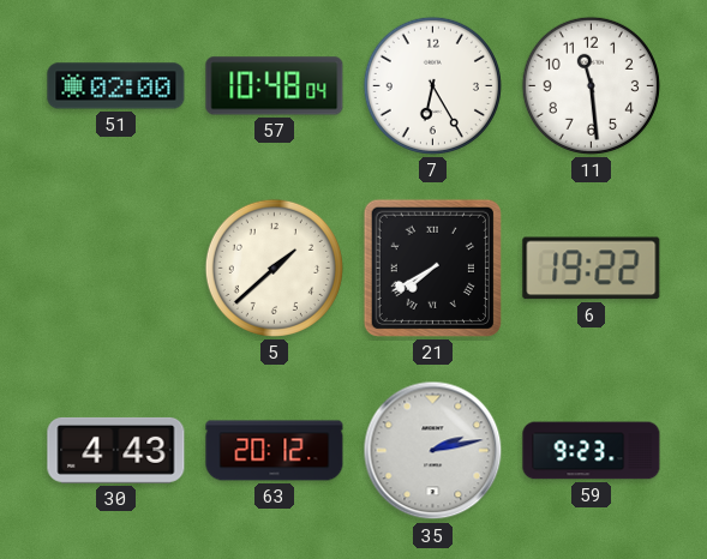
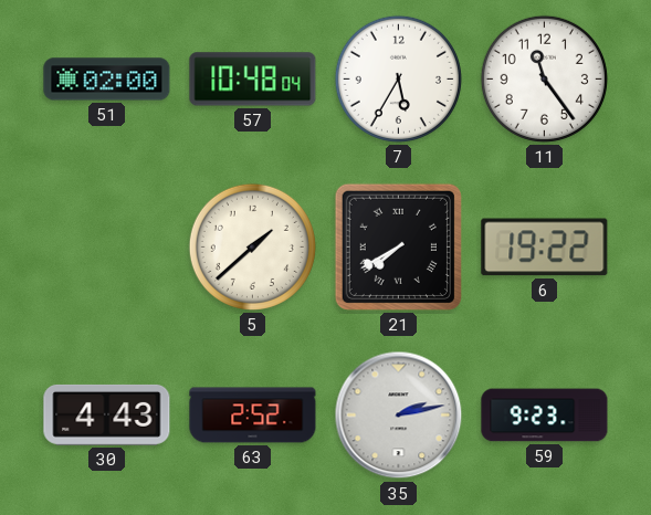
7: 6:25 -> 5:35
11: 11:29 -> 11:24
63: 20:12 -> 2:52
